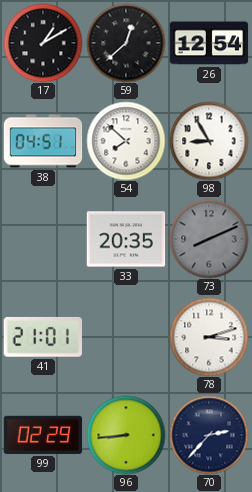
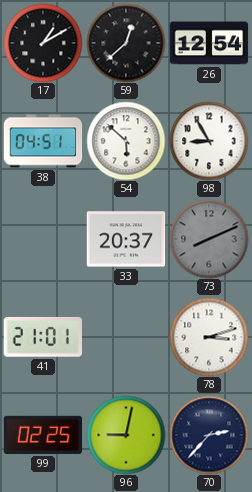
54: 7:52 -> 5:52
33: 20:35 -> 20:37
99: 02:29 -> 02:25
96: 8:44 -> 9:02
